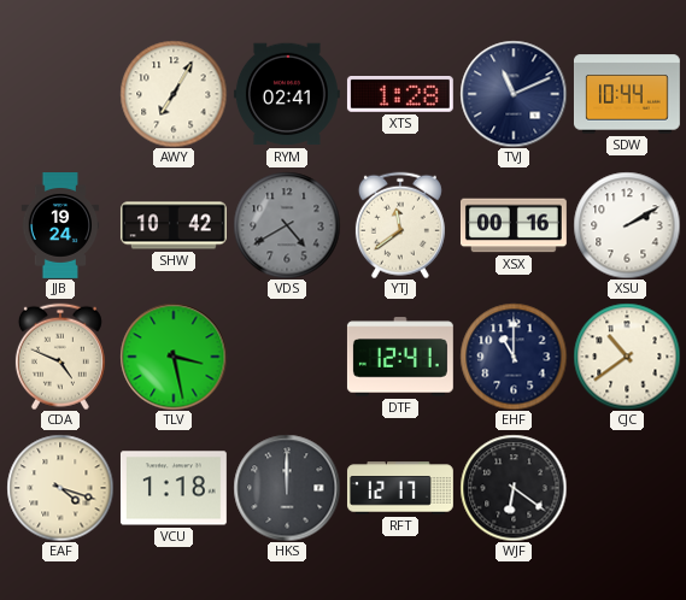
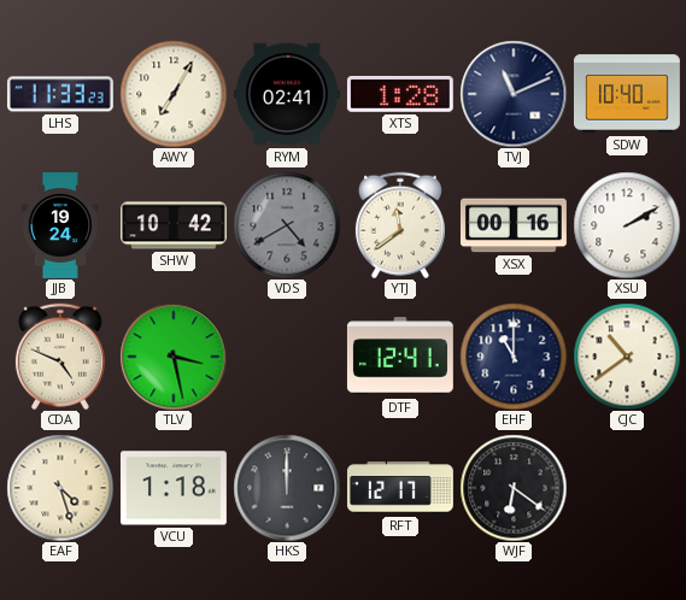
LHS: none -> 11:33
SDW: 10:44 -> 10:40
EAF: 4:18 -> 4:27
